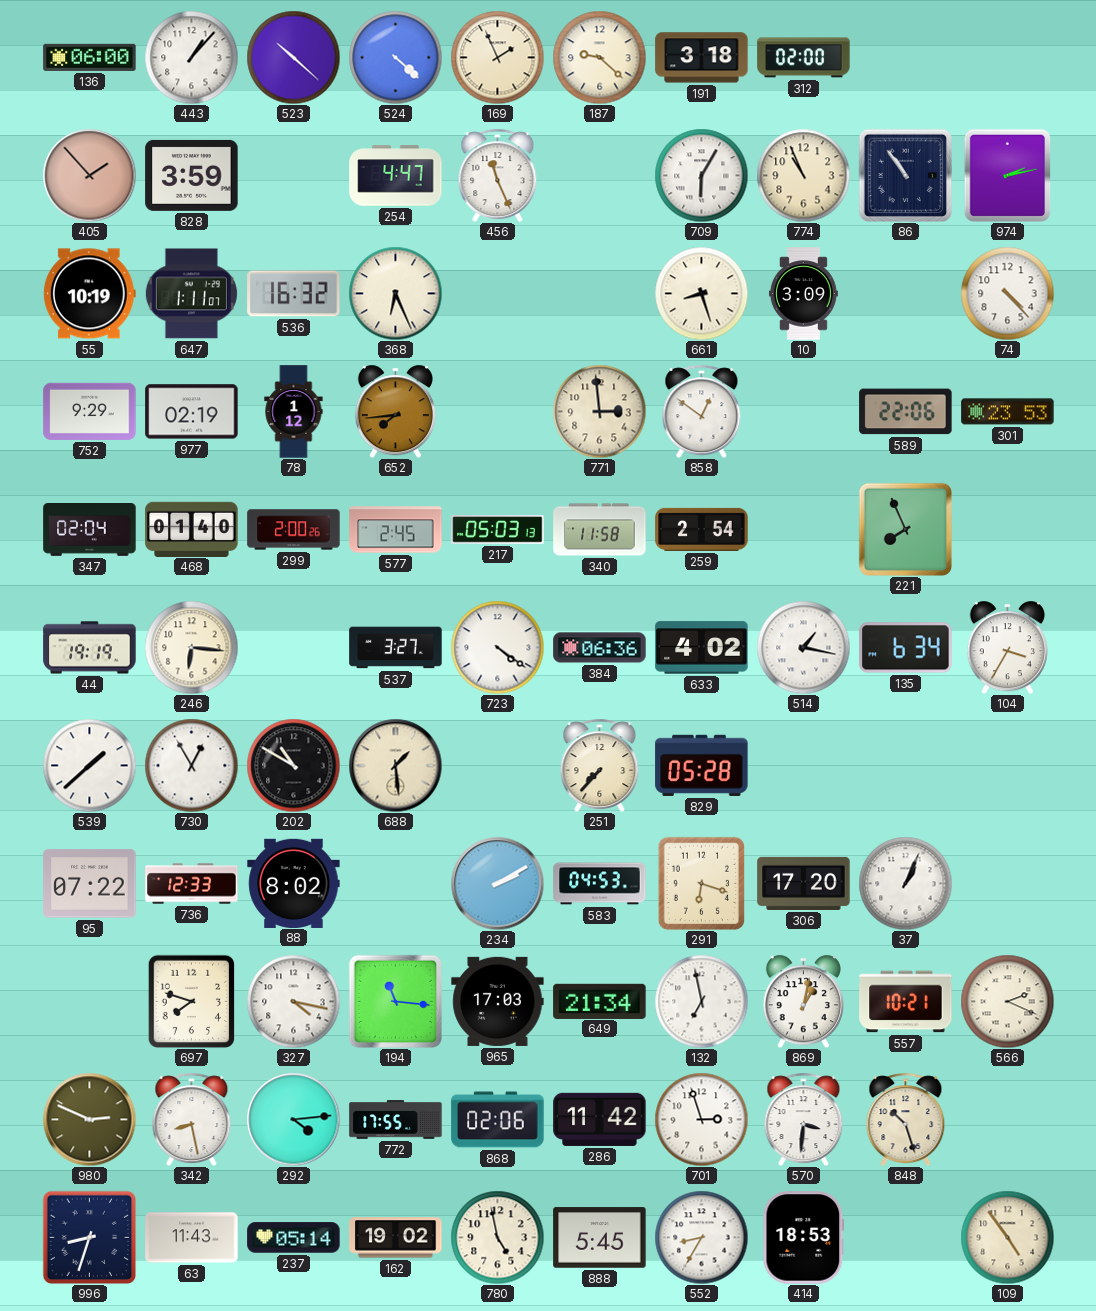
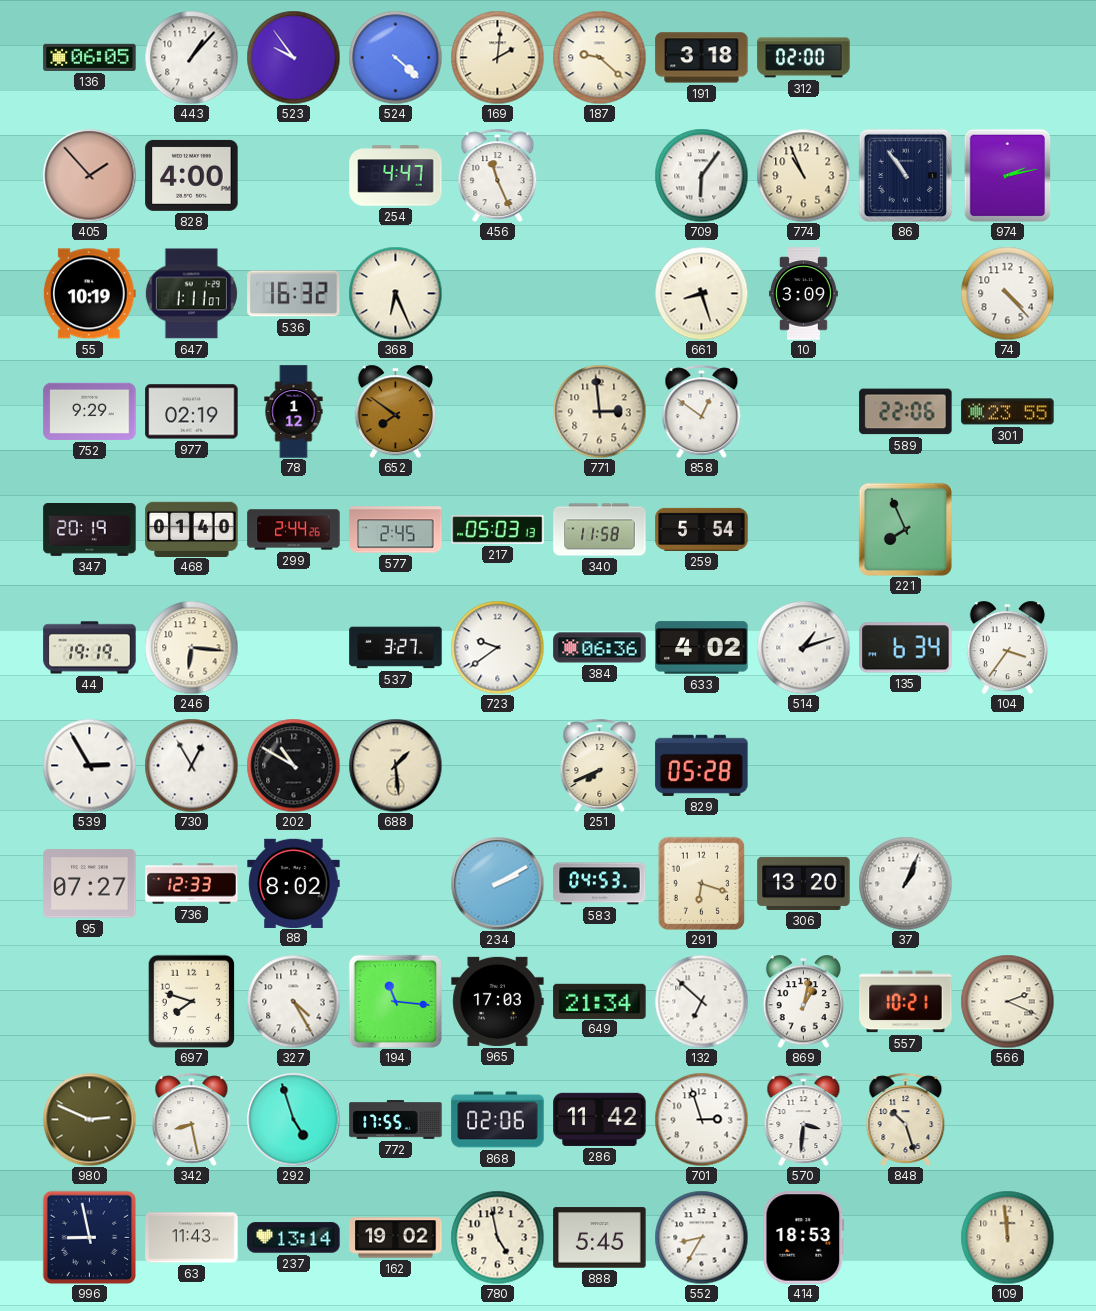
136: 06:00 -> 06:05
523: 10:22 -> 9:54
169: 1:56 -> 2:01
828: 3:59 -> 4:00
709: 6:05 -> 6:06
652: 7:44 -> 7:51
301: 23:53 -> 23:55
347: 02:04 -> 20:19
299: 2:00 -> 2:44
259: 2:54 -> 5:54
723: 4:21 -> 9:39
514: 1:17 -> 1:12
104: 3:35 -> 3:36
539: 1:38 -> 2:55
251: 7:37 -> 7:41
95: 07:22 -> 07:27
306: 17:20 -> 13:20
327: 4:17 -> 4:25
132: 6:58 -> 6:52
292: 4:14 -> 4:57
996: 8:33 -> 8:58
237: 05:14 -> 13:14
109: 4:54 -> 11:59
